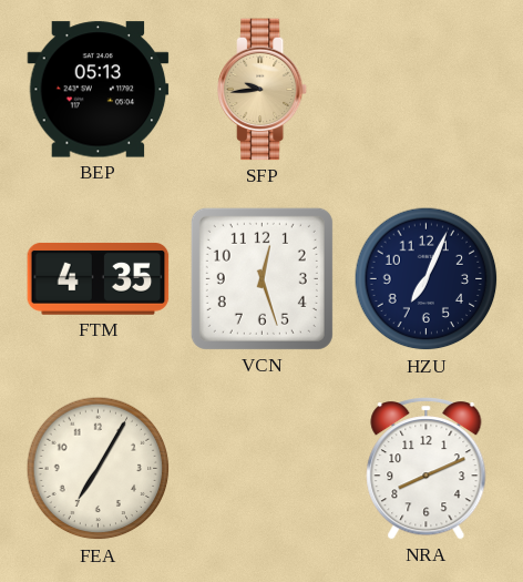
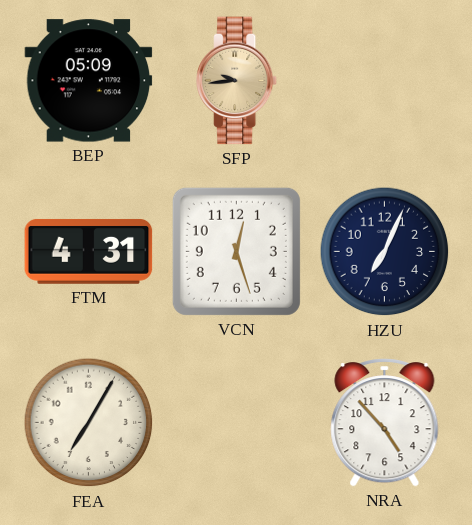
BEP: 05:13 -> 05:09
FTM: 4:35 -> 4:31
NRA: 8:11 -> 4:53
